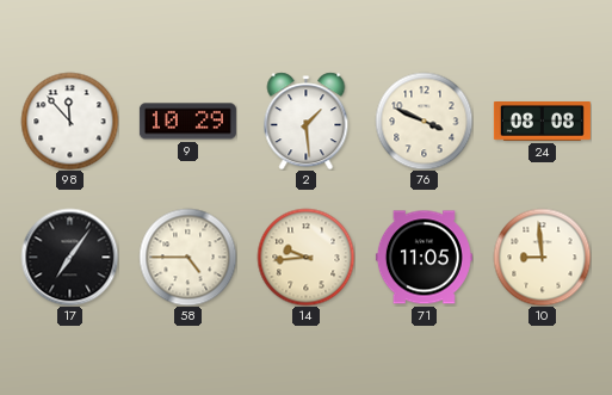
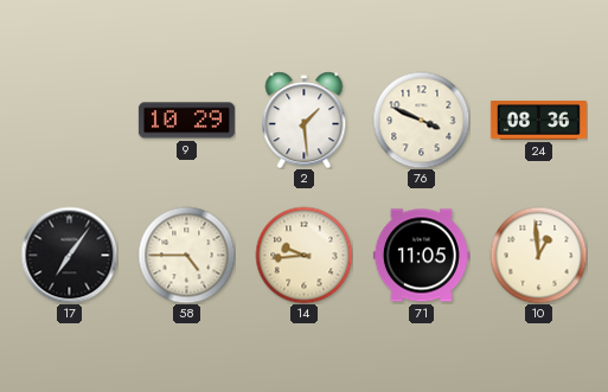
98: 11:53 -> none
24: 08:08 -> 08:36
10: 8:59 -> 12:59
